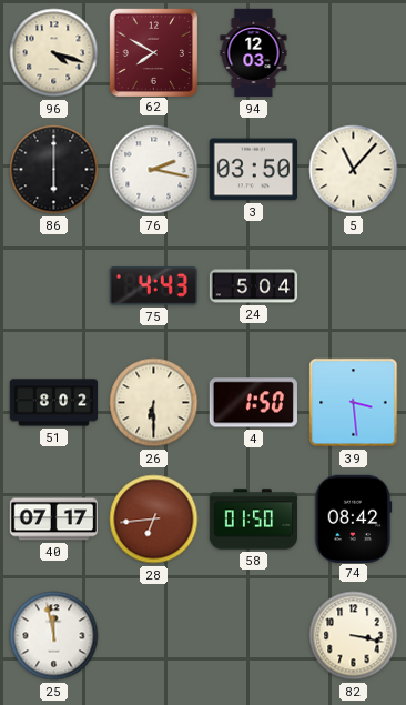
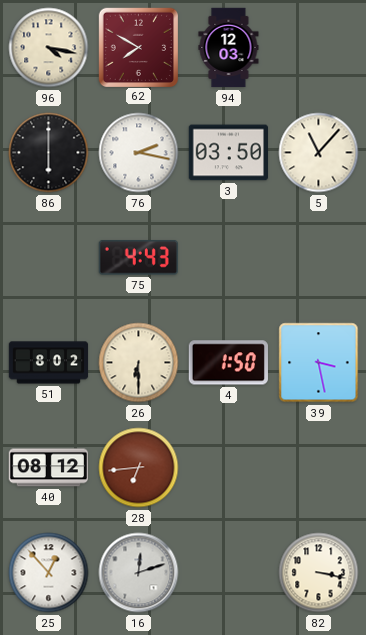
96: 4:18 -> 4:17
24: 5:04 -> none
39: 3:29 -> 3:28
40: 07:17 -> 08:12
58: 01:50 -> none
74: 08:42 -> none
25: 11:58 -> 12:53
16: none -> 12:12
